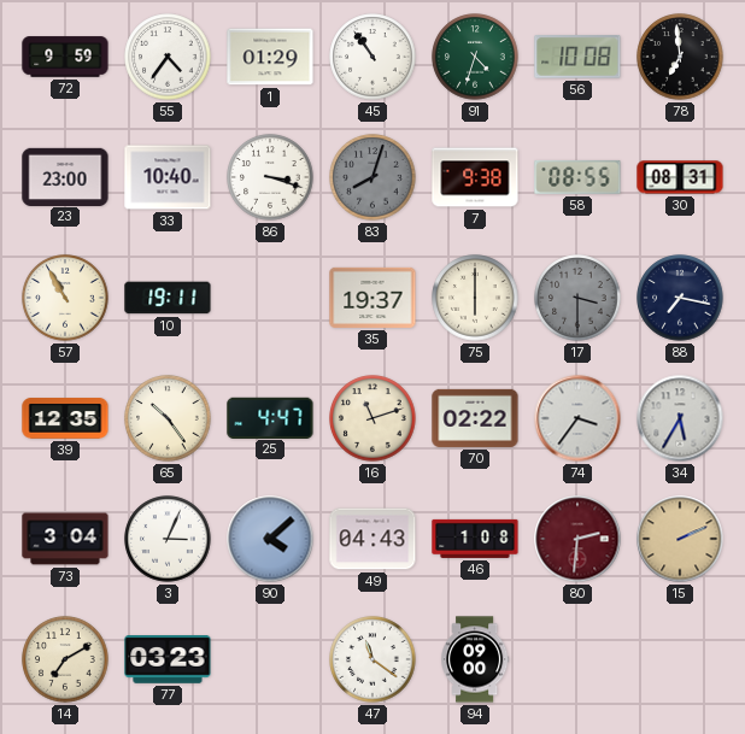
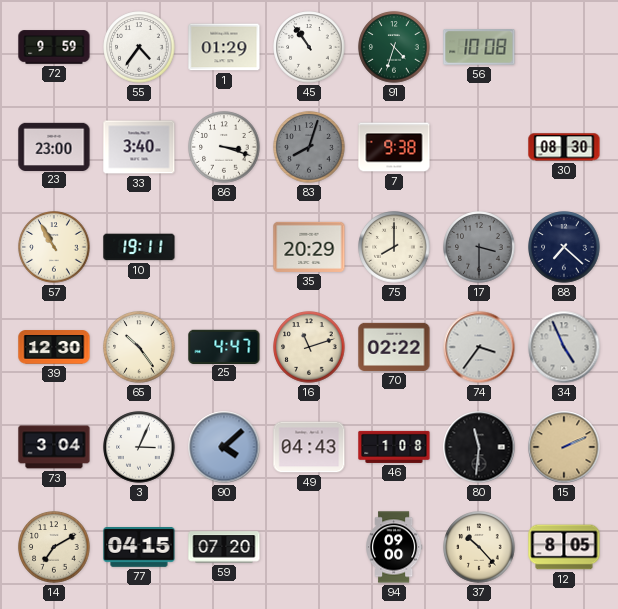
78: 6:59 -> none
33: 10:40 -> 3:40
58: 08:55 -> none
30: 08:31 -> 08:30
35: 19:37 -> 20:29
75: 6:00 -> 8:00
88: 7:17 -> 7:22
39: 12:35 -> 12:30
34: 5:35 -> 4:56
80: 2:31 -> 11:31
80 dial: burgundy -> black
77: 03:23 -> 04:15
59: none -> 07:20
47: 11:21 -> none
37: none -> 10:23
12: none -> 8:05
